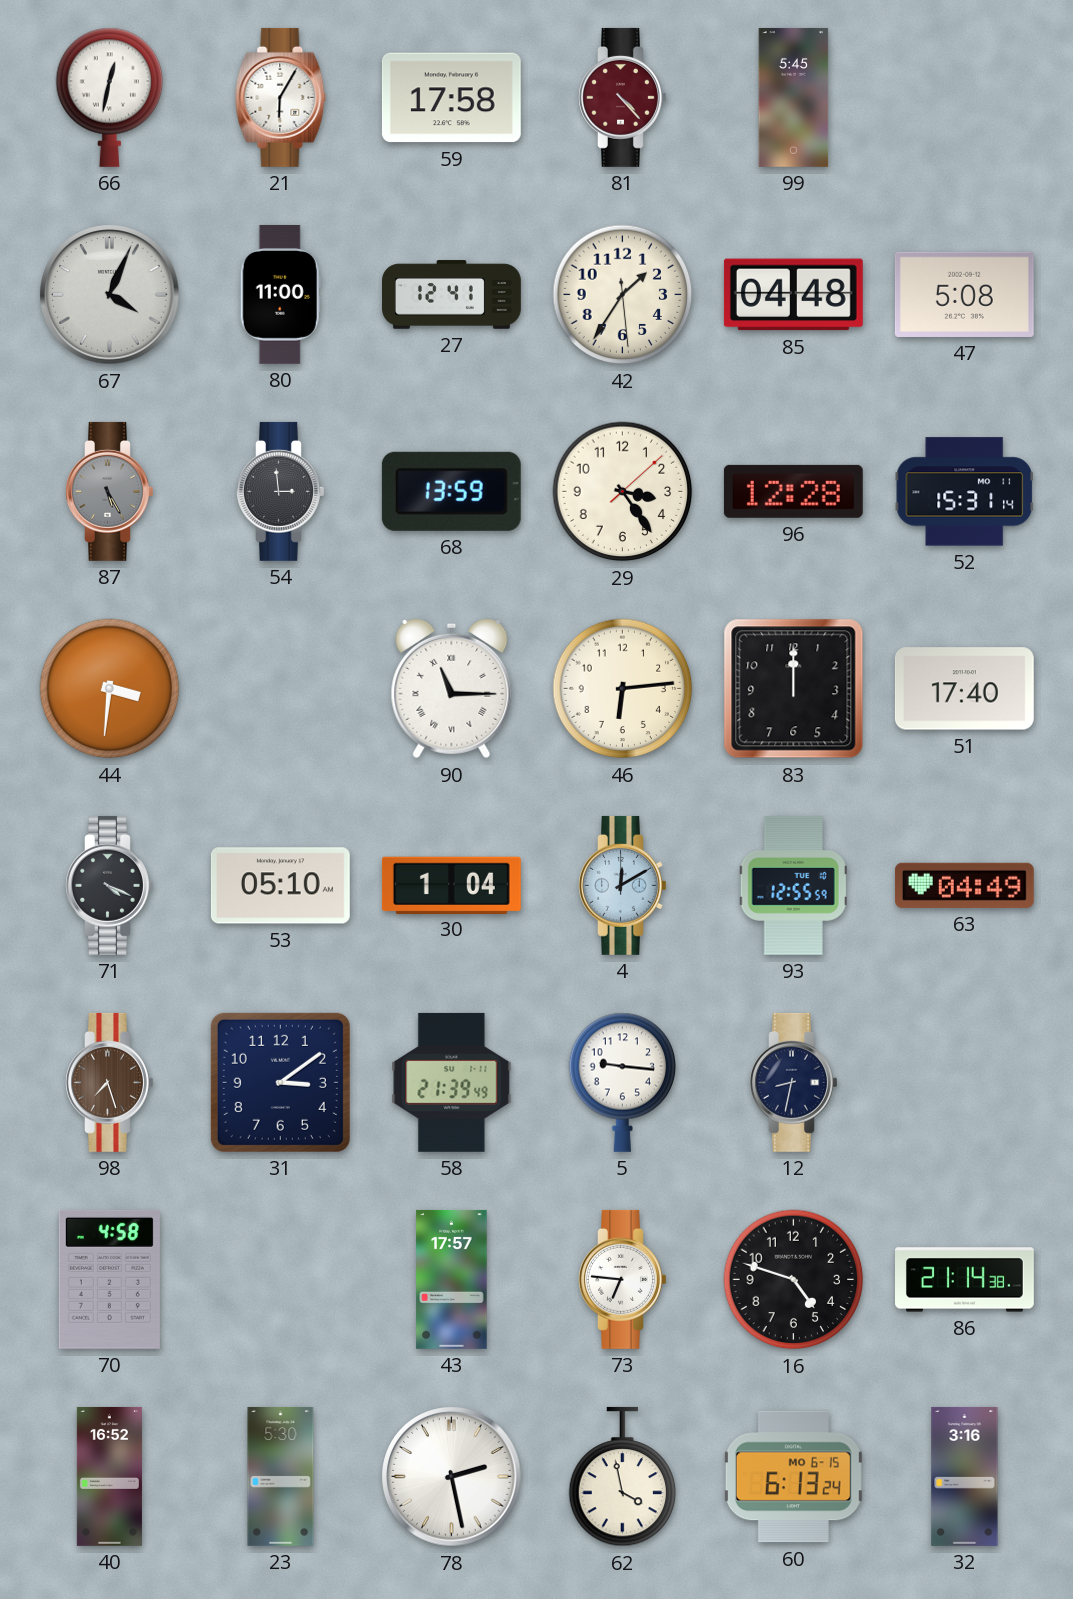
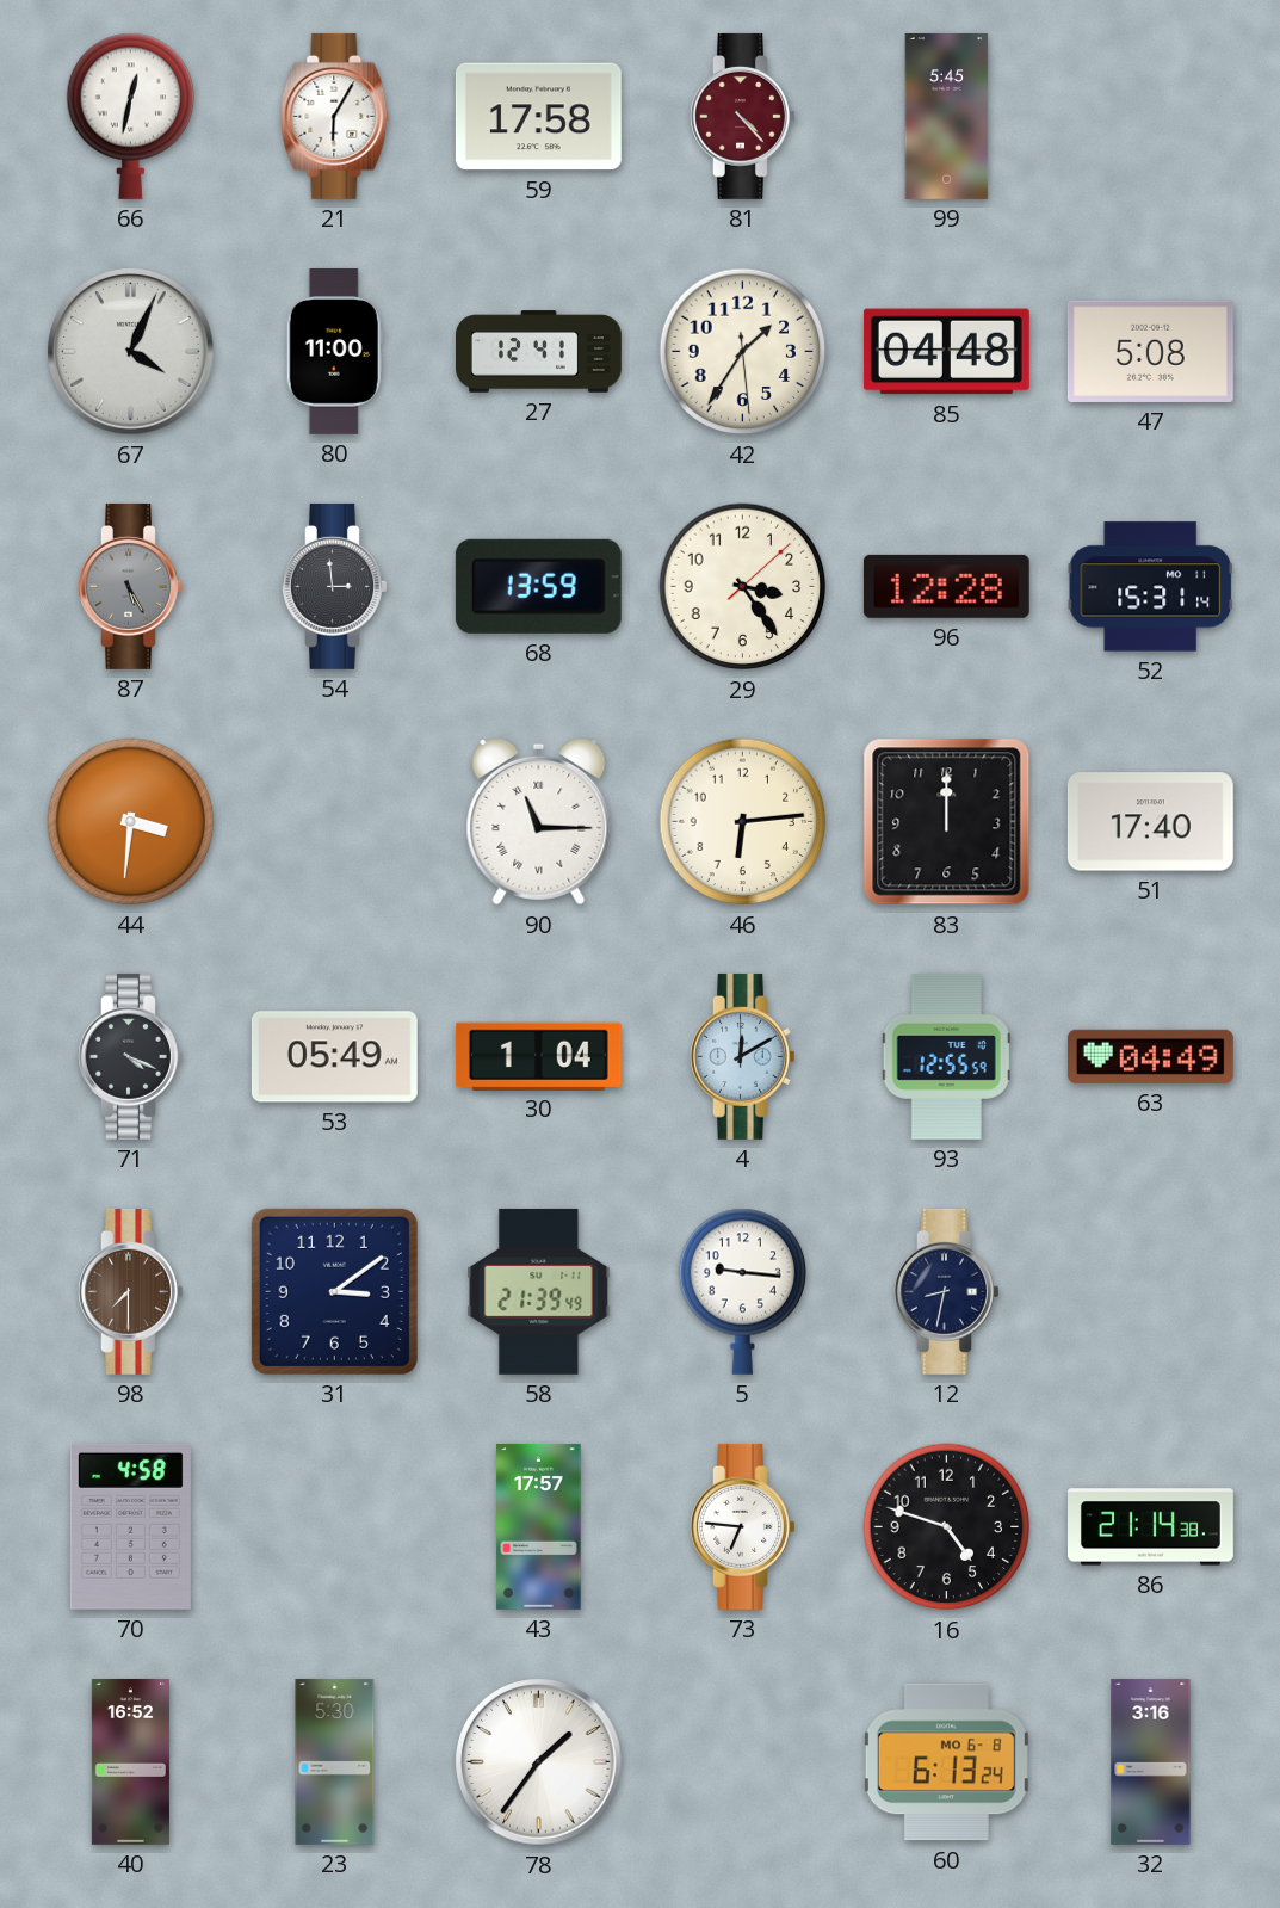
53: 05:10 -> 05:49
98: 7:27 -> 7:30
78: 2:28 -> 1:36
62: 3:58 -> none
60 date: MO 6-15 -> MO 6-8
